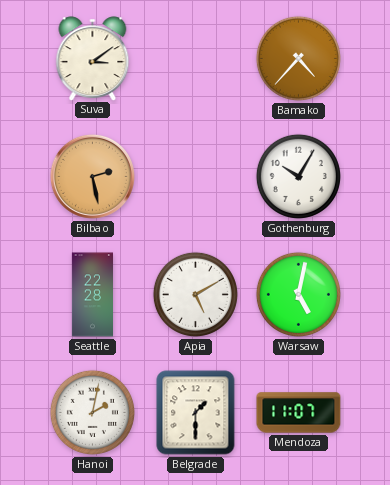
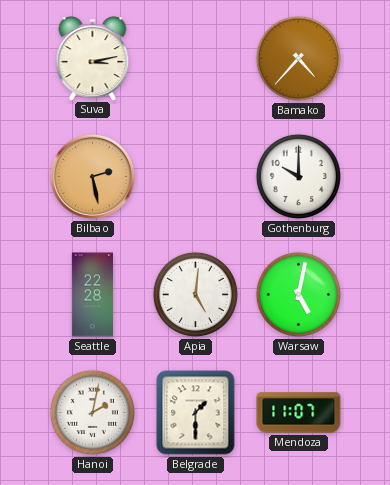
Suva: 3:09 -> 3:13
Gothenburg: 10:05 -> 10:00
Apia: 5:10 -> 5:01
